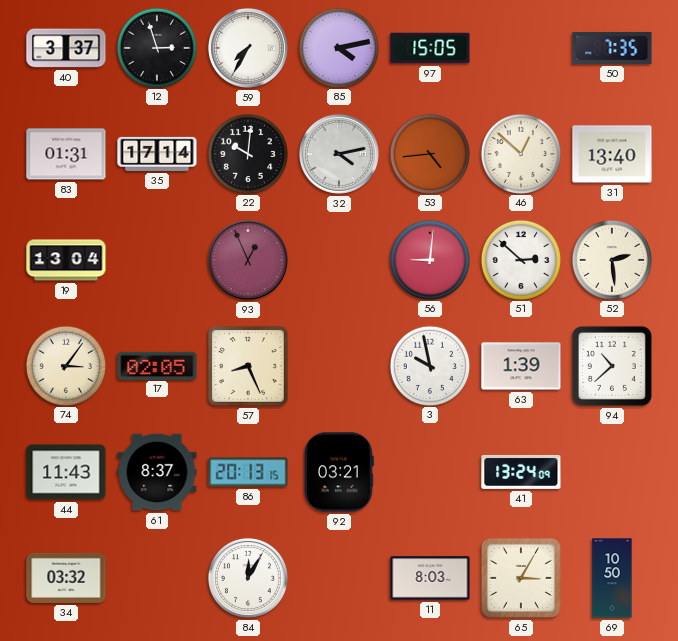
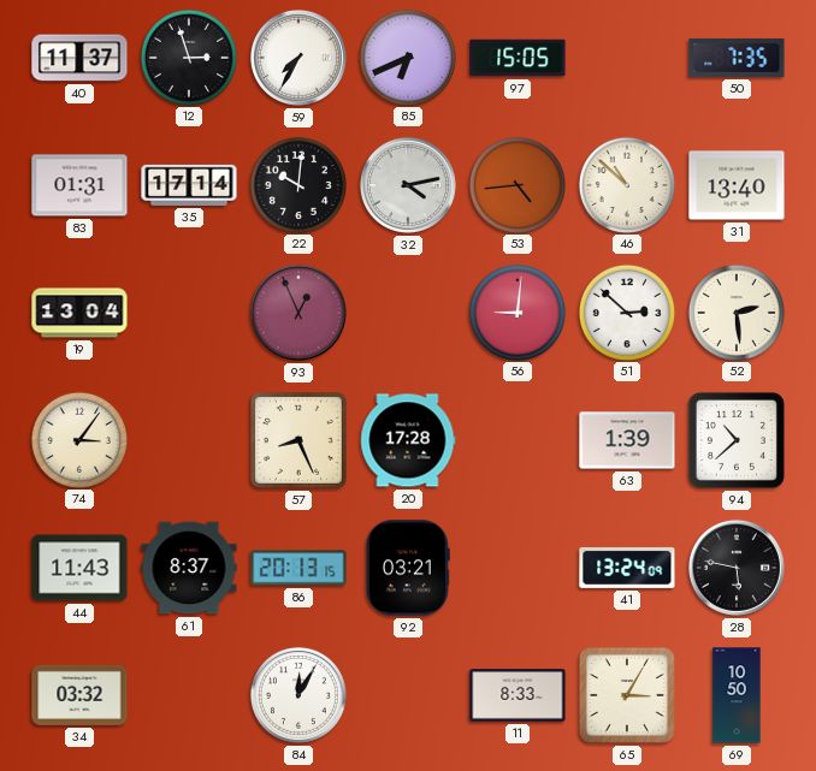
40: 3:37 -> 11:37
85: 4:13 -> 6:41
46: 12:52 -> 10:52
17: 02:05 -> none
20: none -> 17:28
3: 9:58 -> none
28: none -> 5:47
11: 8:03 -> 8:33
